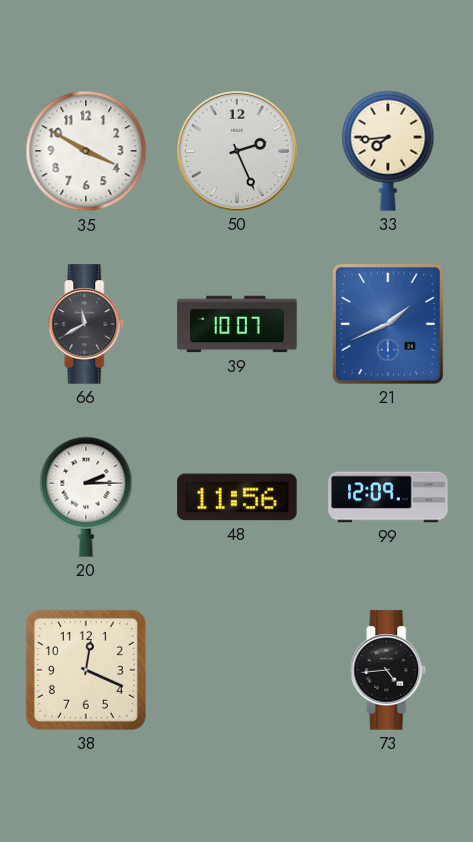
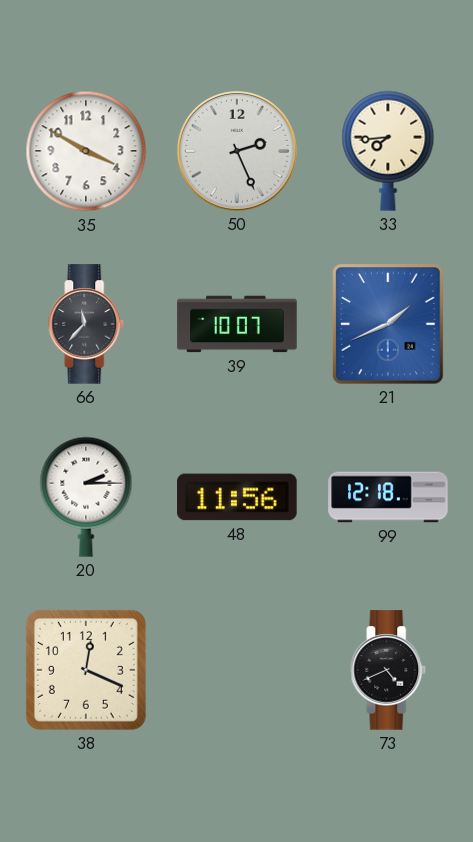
66: 11:40 -> 11:37
99: 12:09 -> 12:18
73: 4:44 -> 4:41
